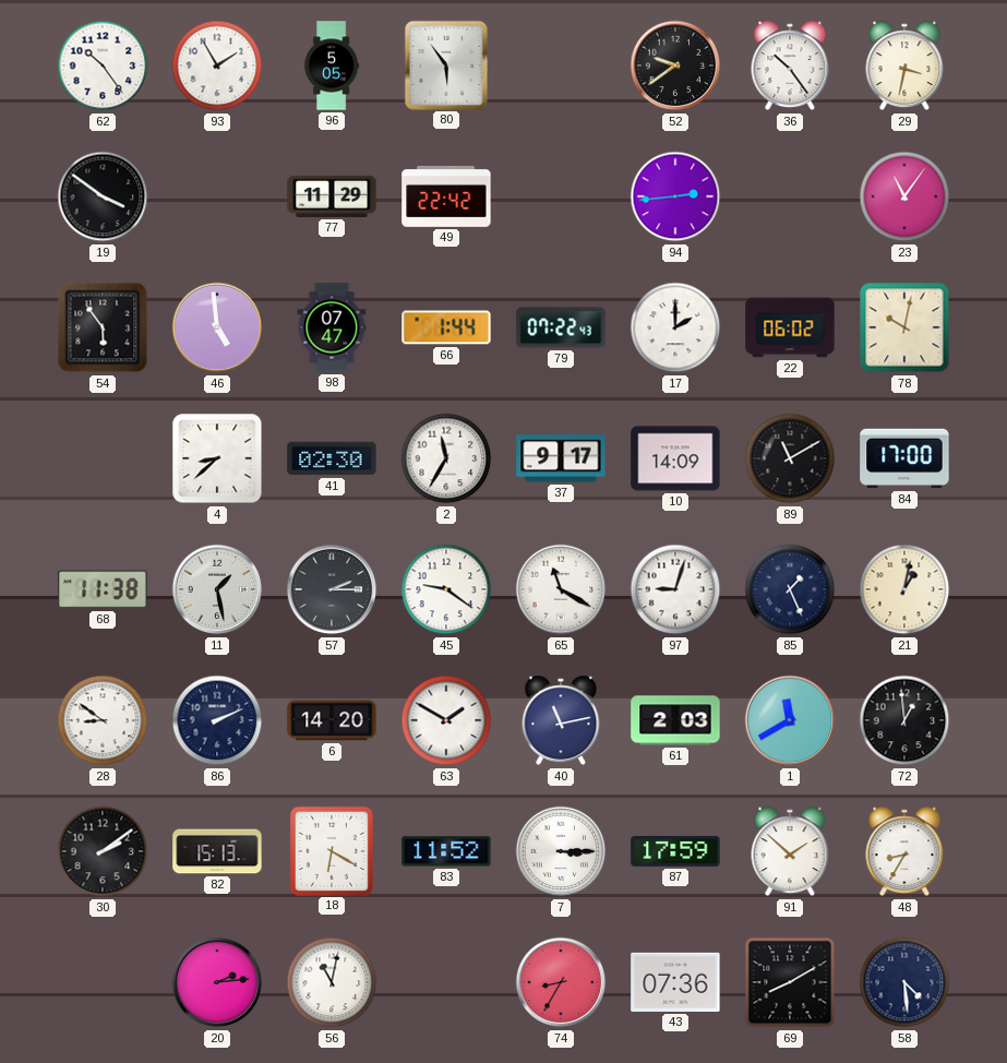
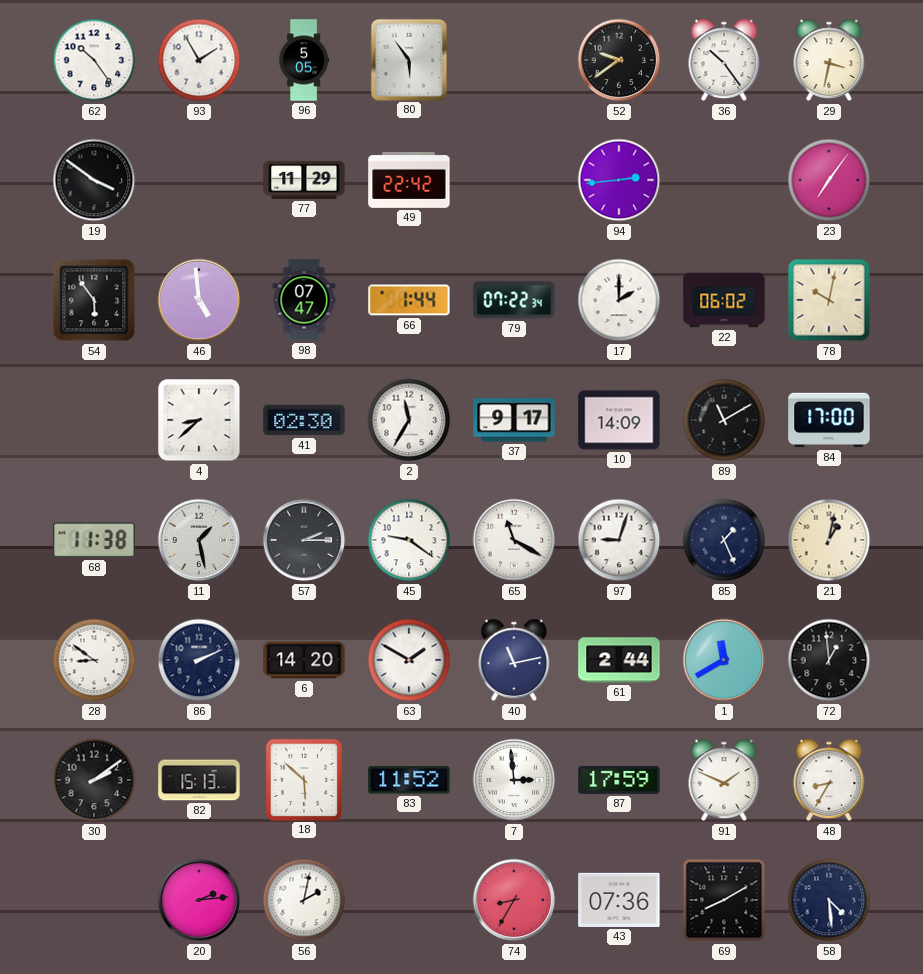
23: 11:06 -> 7:06
79: 07:22:43 -> 07:22:34
61: 2:03 -> 2:44
18: 6:20 -> 5:52
7: 3:15 -> 2:59
91: 1:52 -> 1:49
56: 11:02 -> 2:02
